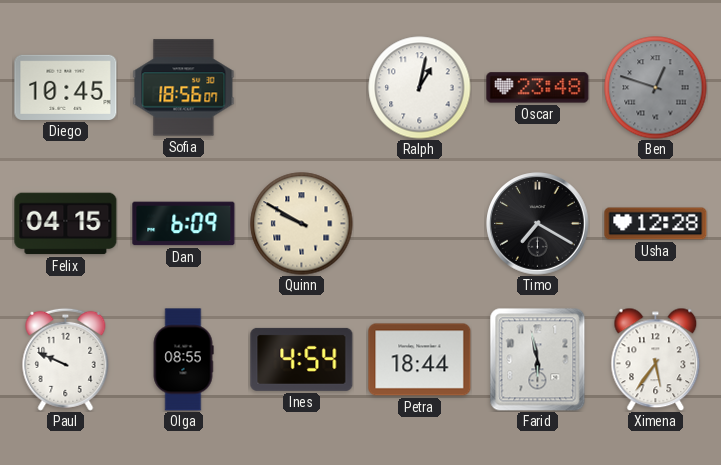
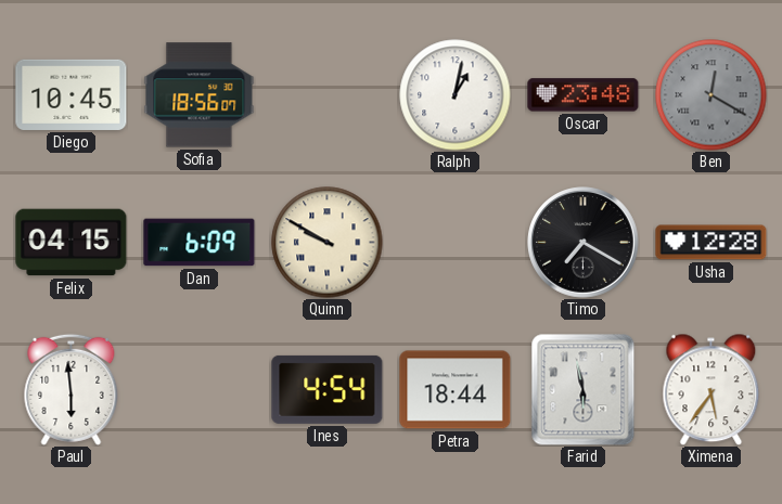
Ben: 12:48 -> 12:20
Paul: 9:49 -> 5:59
Olga: 08:55 -> none
